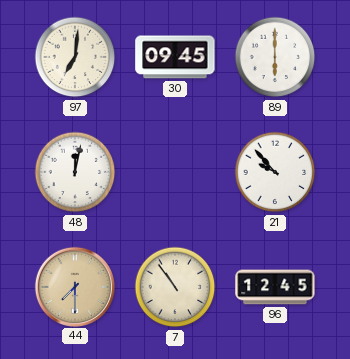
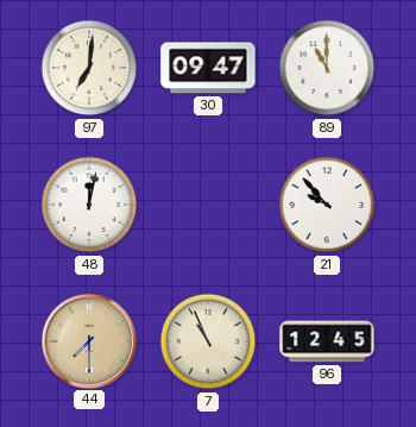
30: 09:45 -> 09:47
89: 6:00 -> 11:00
7: 10:54 -> 10:56
